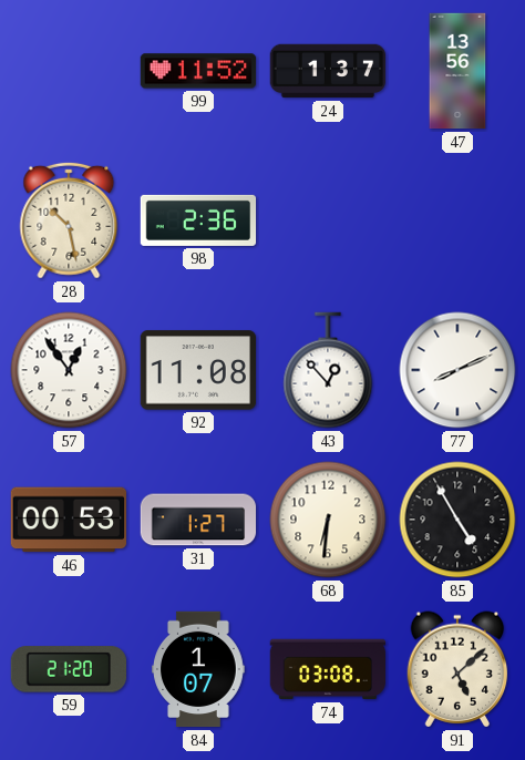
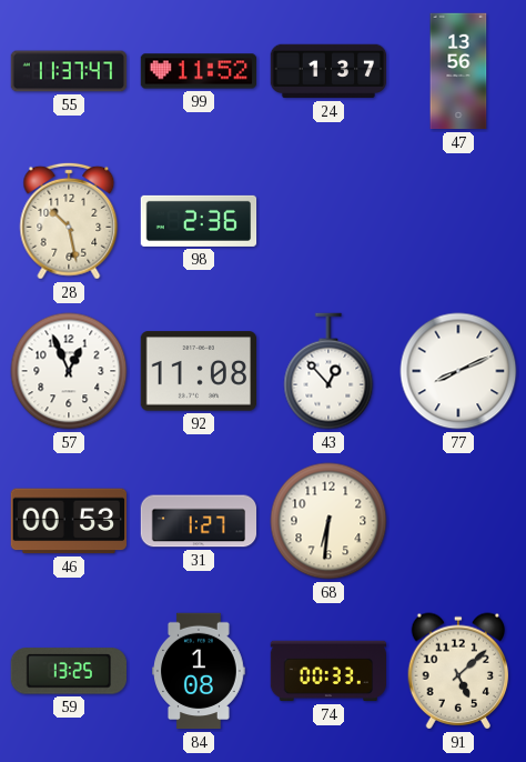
55: none -> 11:37
57: 12:54 -> 12:56
85: 4:55 -> none
59: 21:20 -> 13:25
84: 1:07 -> 1:08
74: 03:08 -> 00:33
